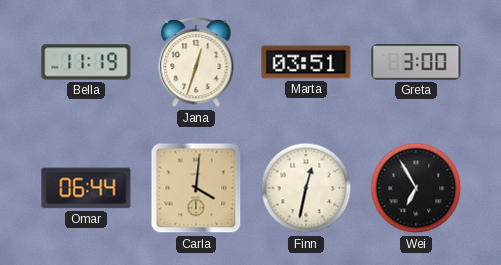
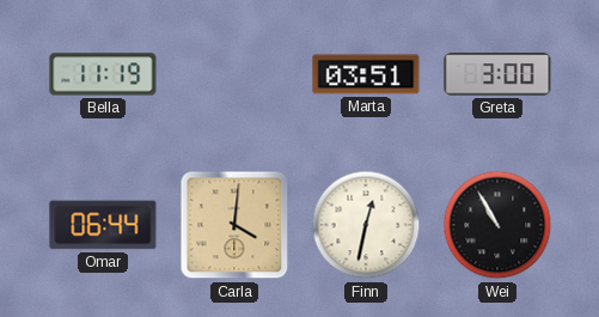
Jana: 12:33 -> none
Wei: 6:55 -> 10:55
